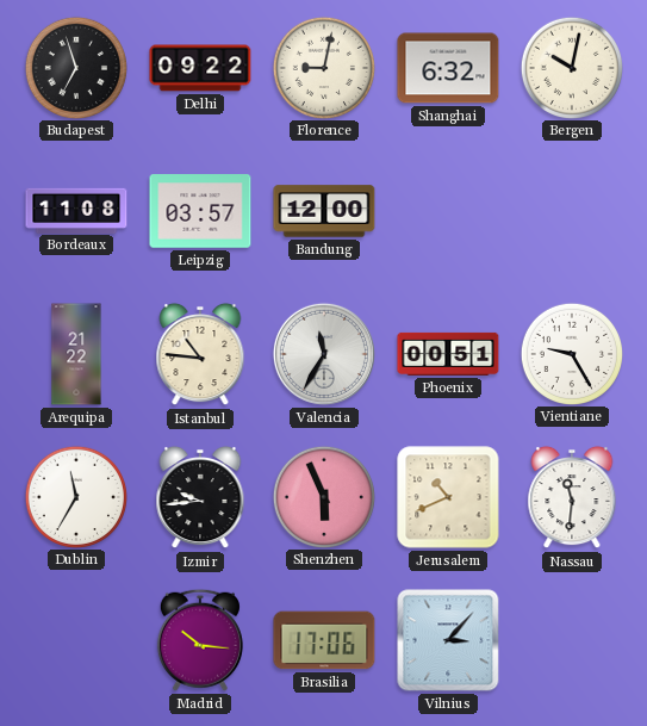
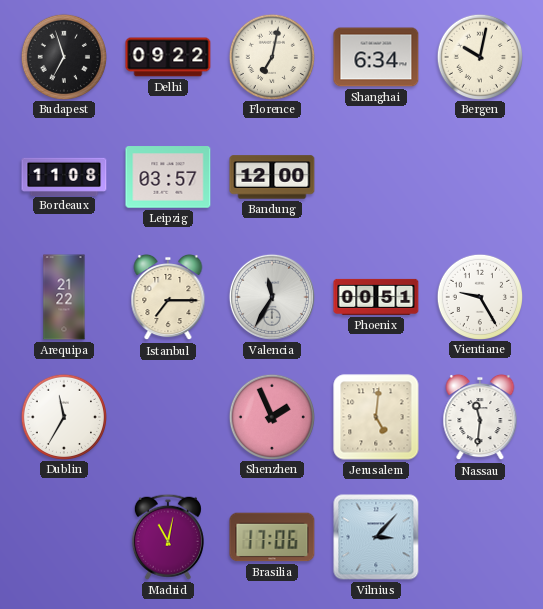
Florence: 9:02 -> 7:02
Shanghai: 6:32 -> 6:34
Istanbul: 10:46 -> 7:15
Izmir: 9:44 -> none
Shenzhen: 5:56 -> 1:56
Jerusalem: 10:41 -> 5:01
Madrid: 10:16 -> 11:02
